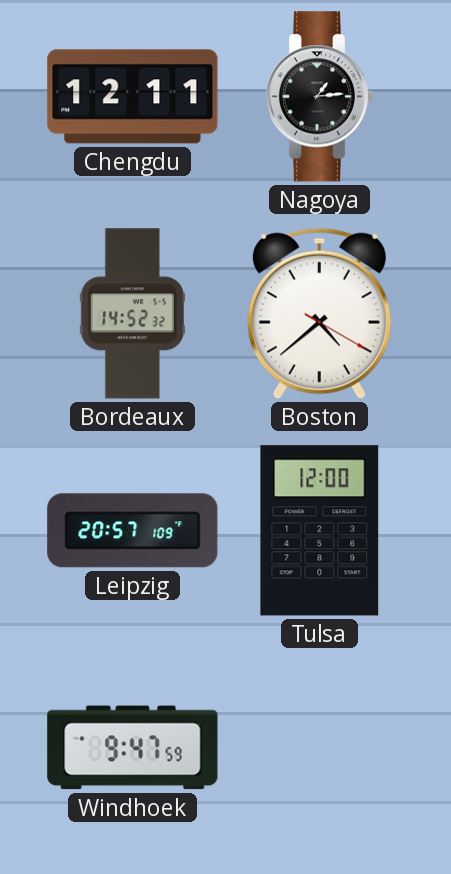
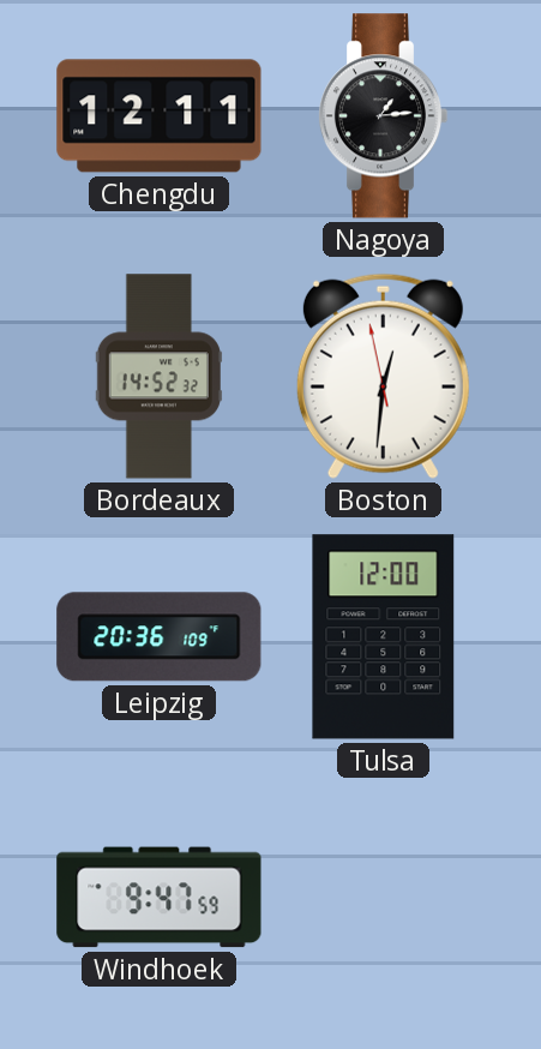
Boston: 4:38 -> 12:30
Leipzig: 20:57 -> 20:36
